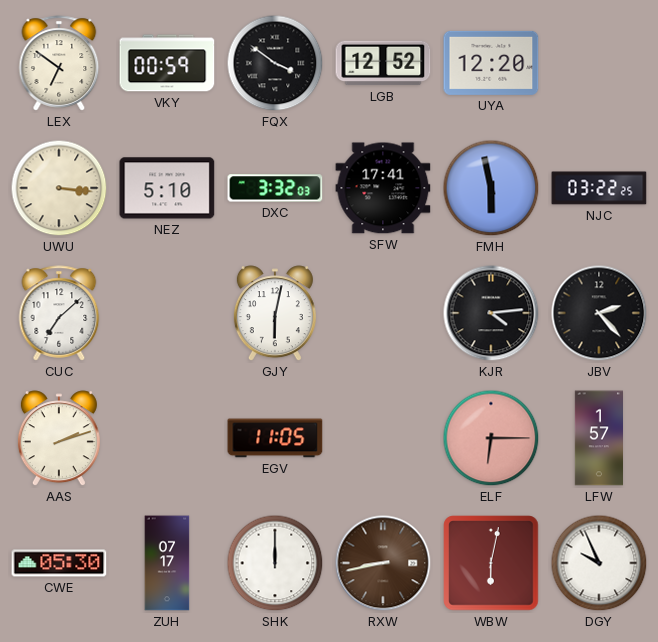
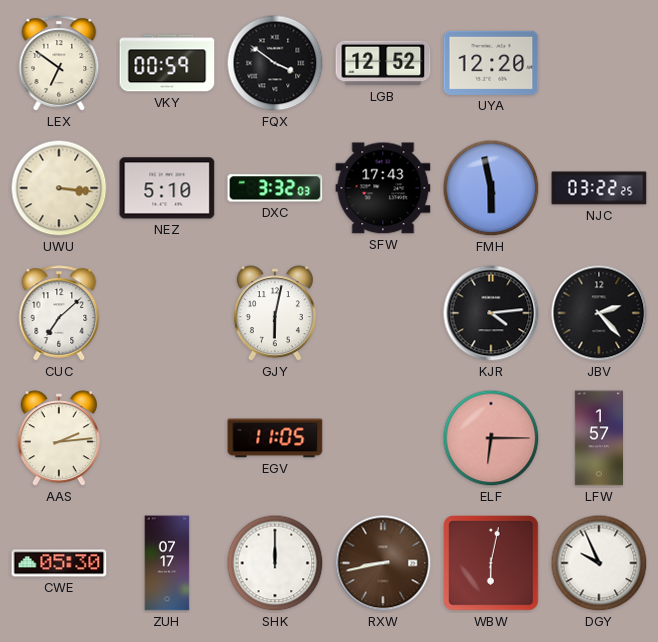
SFW: 17:41 -> 17:43
AAS: 2:12 -> 2:14
